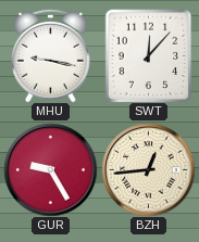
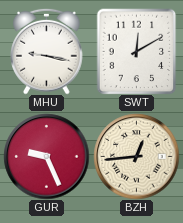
SWT: 12:07 -> 12:10
GUR: 9:25 -> 9:26
